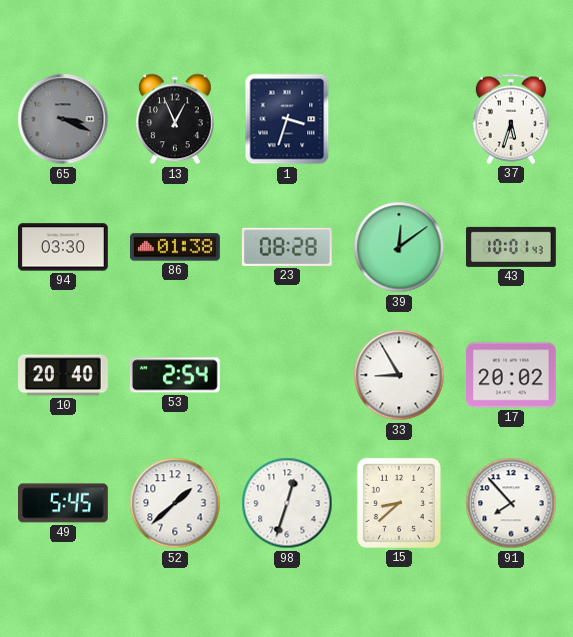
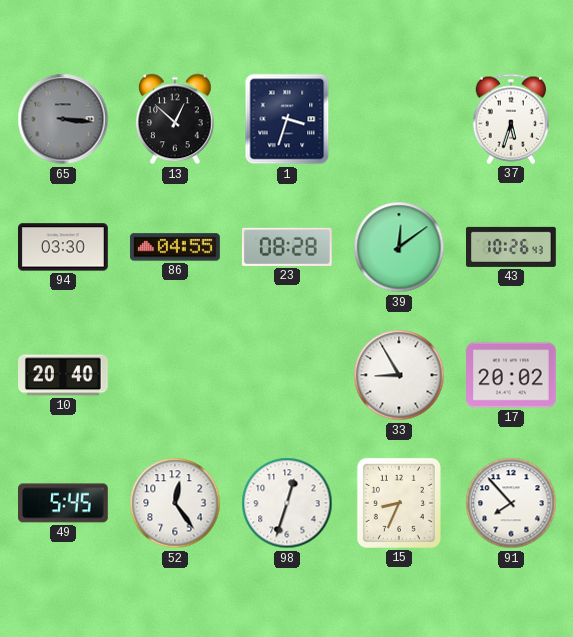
65: 3:19 -> 3:16
13: 12:56 -> 12:52
86: 01:38 -> 04:55
43: 10:01 -> 10:26
53: 2:54 -> none
52: 1:38 -> 12:24
15: 8:38 -> 8:34
